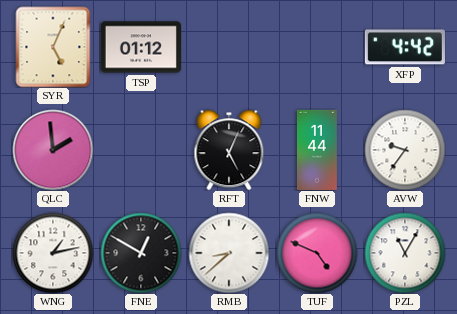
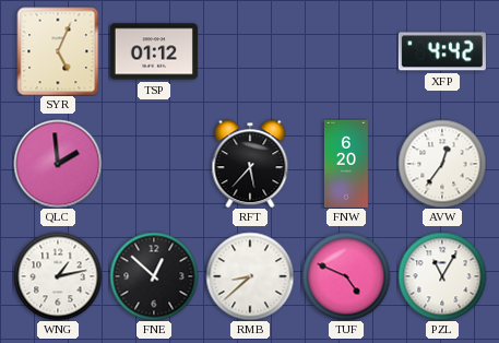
RFT: 5:04 -> 5:37
FNW: 11:44 -> 6:20
AVW: 9:36 -> 12:36
FNE: 12:50 -> 12:52
